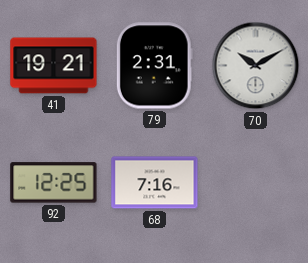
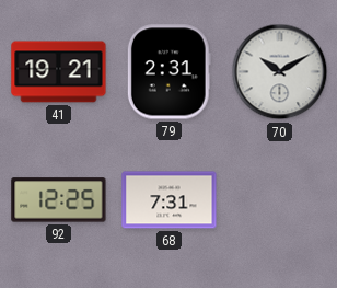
68: 7:16 -> 7:31
